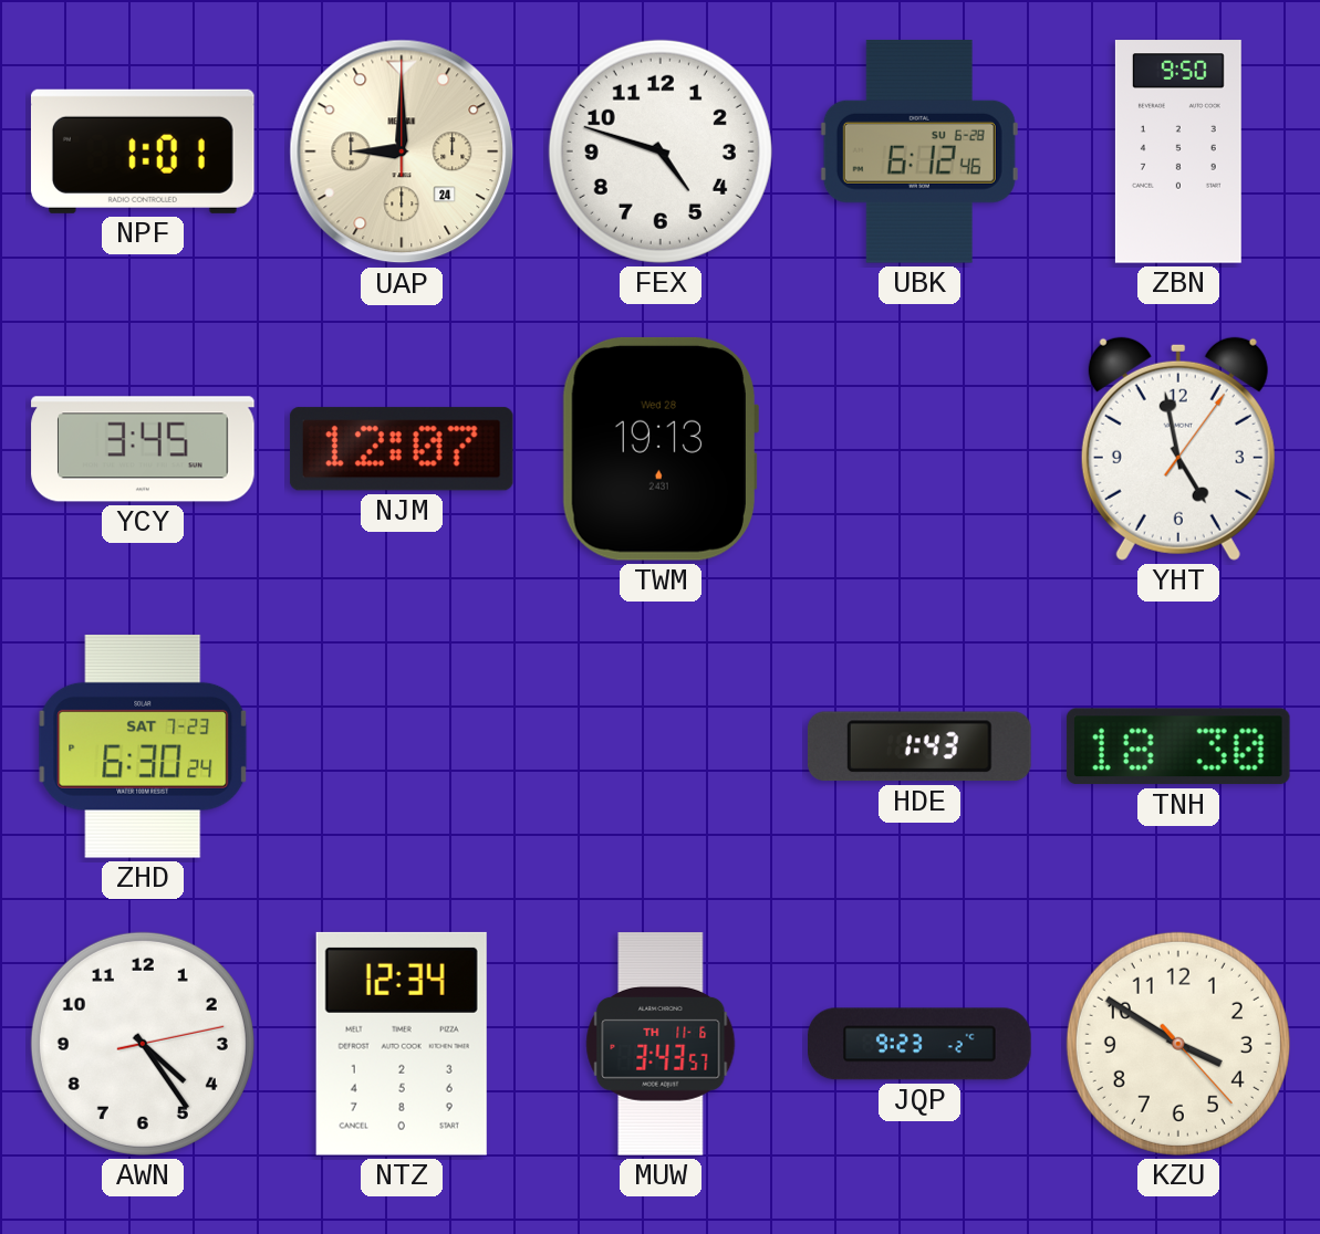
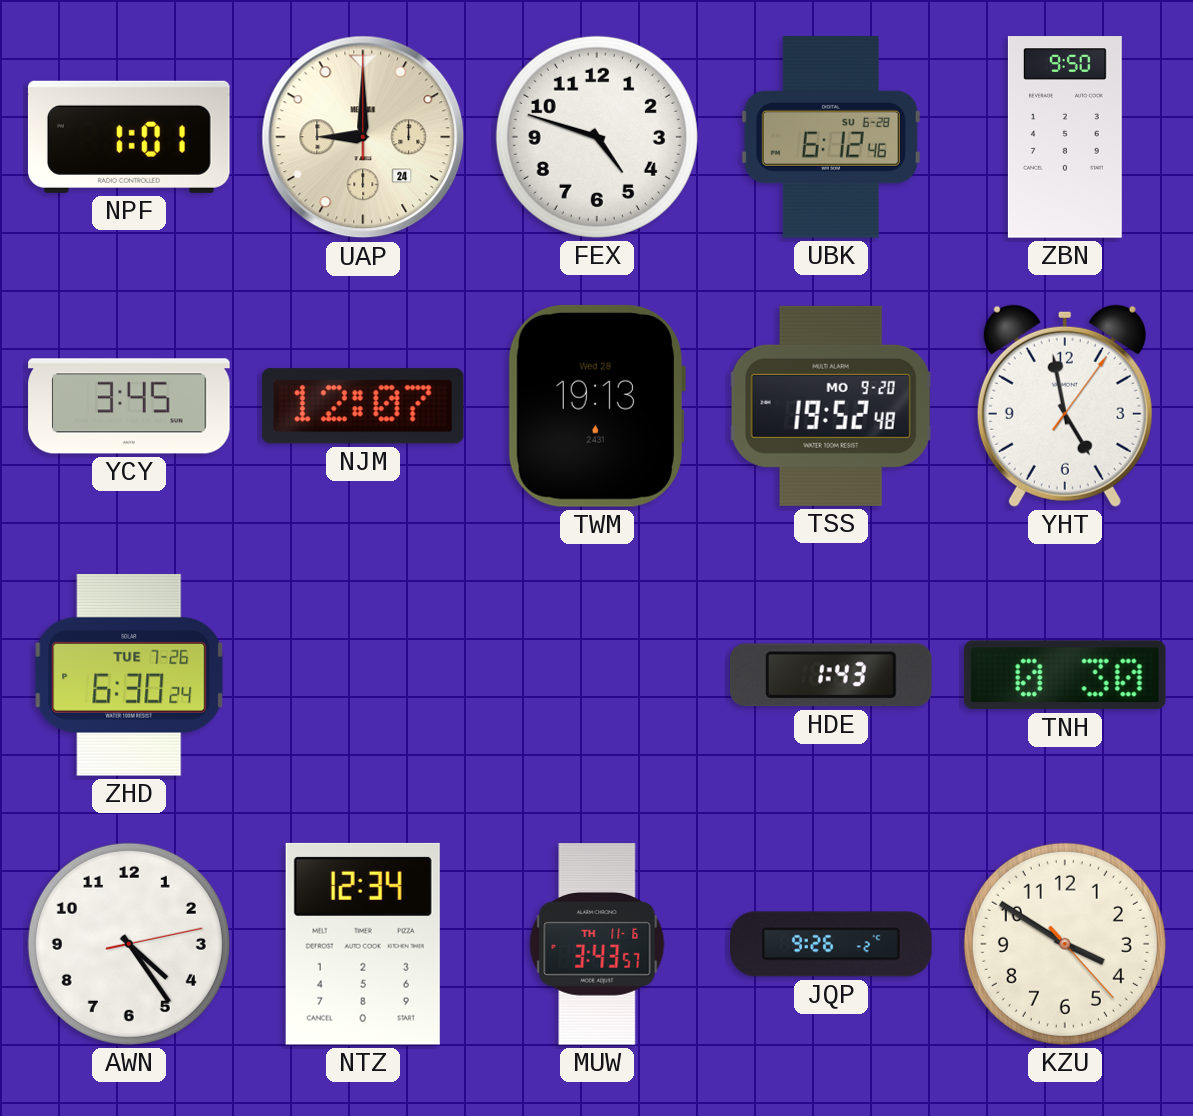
TSS: none -> 19:52
ZHD date: SAT 7-23 -> TUE 7-26
TNH: 18:30 -> 0:30
JQP: 9:23 -> 9:26
